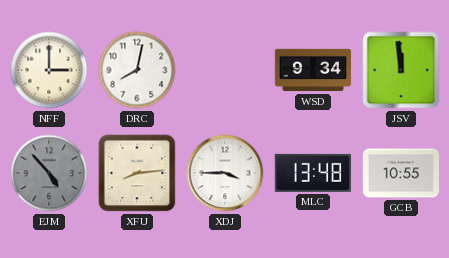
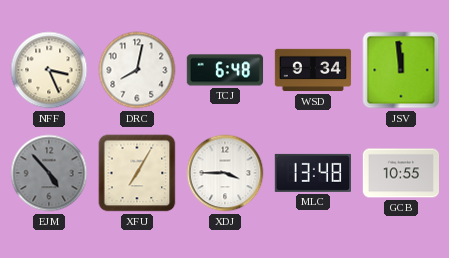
NFF: 3:00 -> 3:26
TCJ: none -> 6:48
XFU: 8:14 -> 7:05
